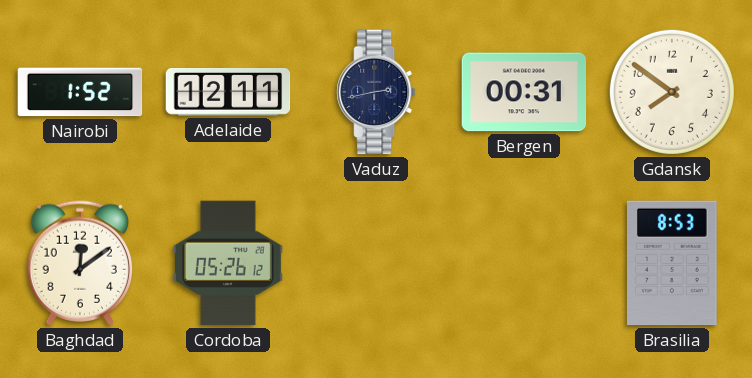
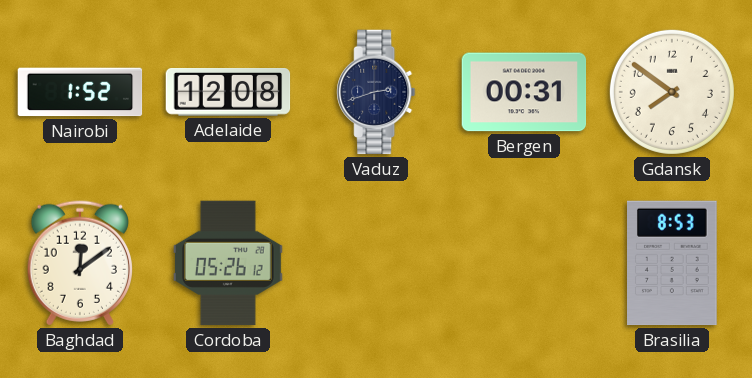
Adelaide: 12:11 -> 12:08
Vaduz: 2:43 -> 2:42
